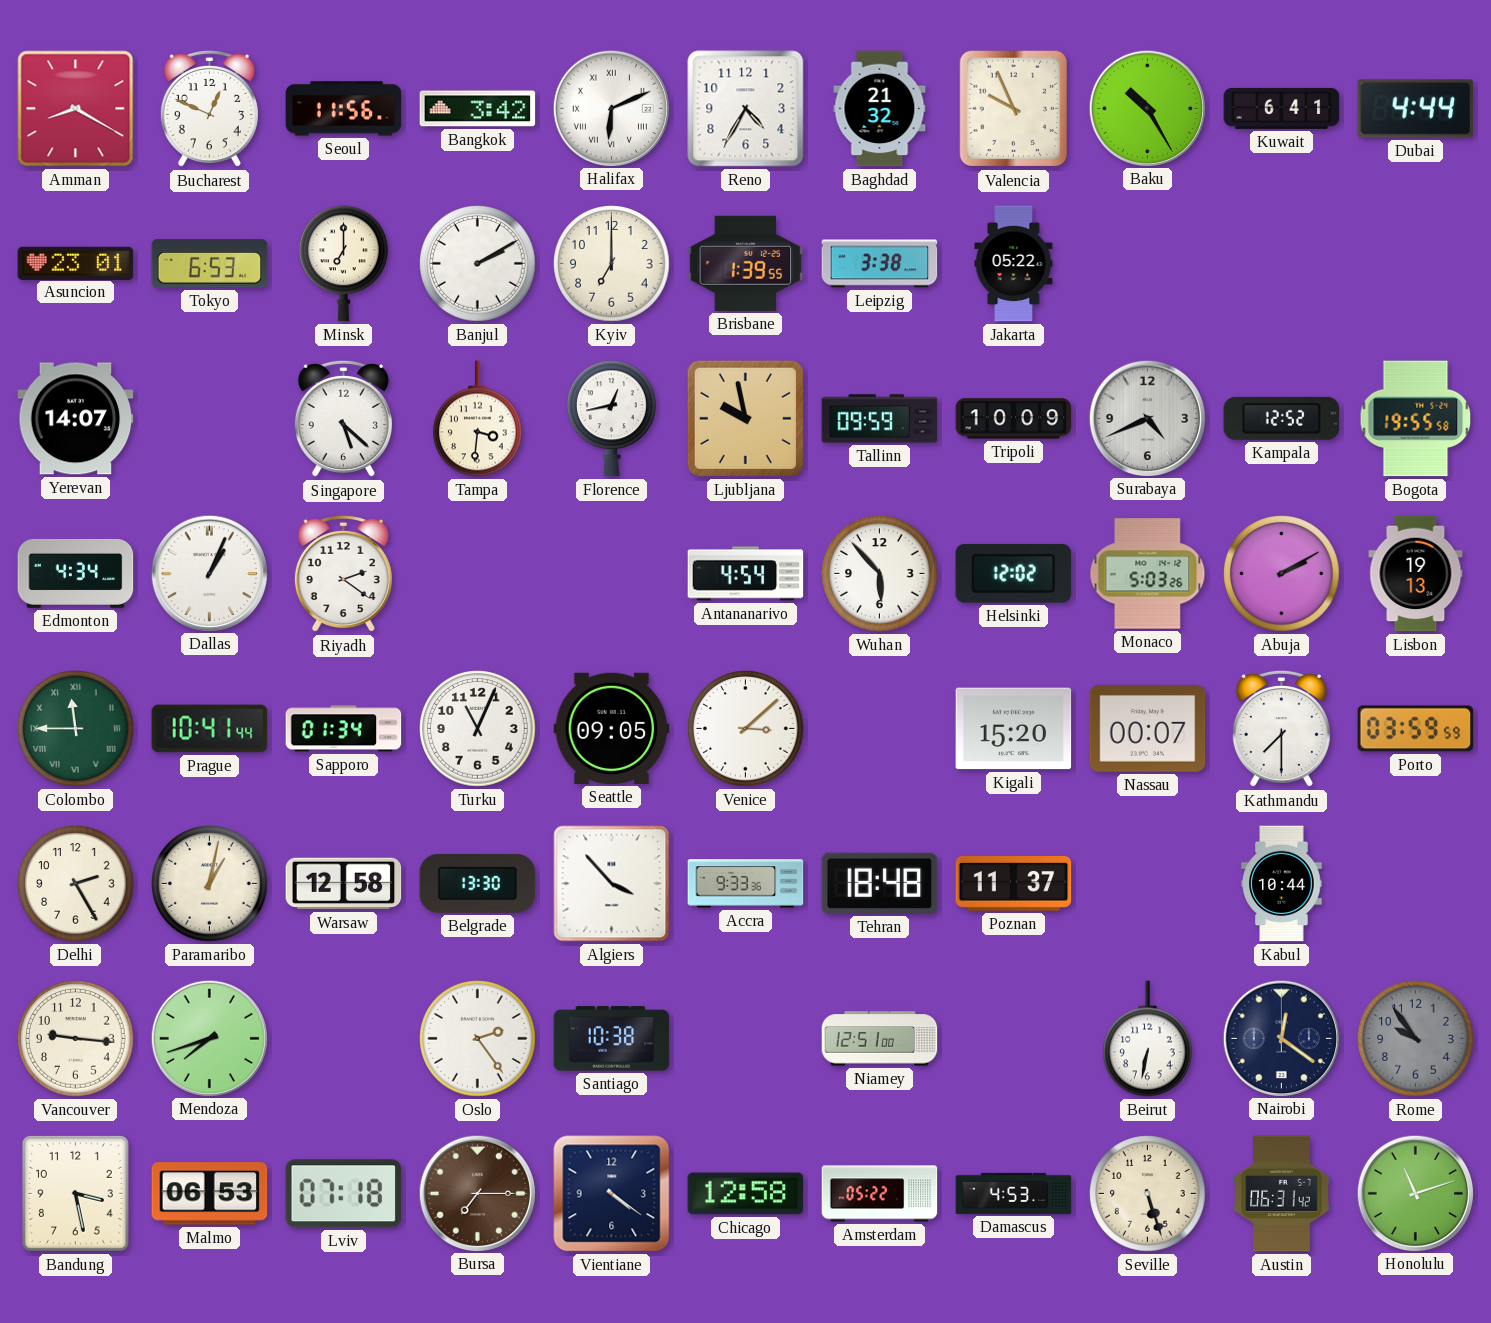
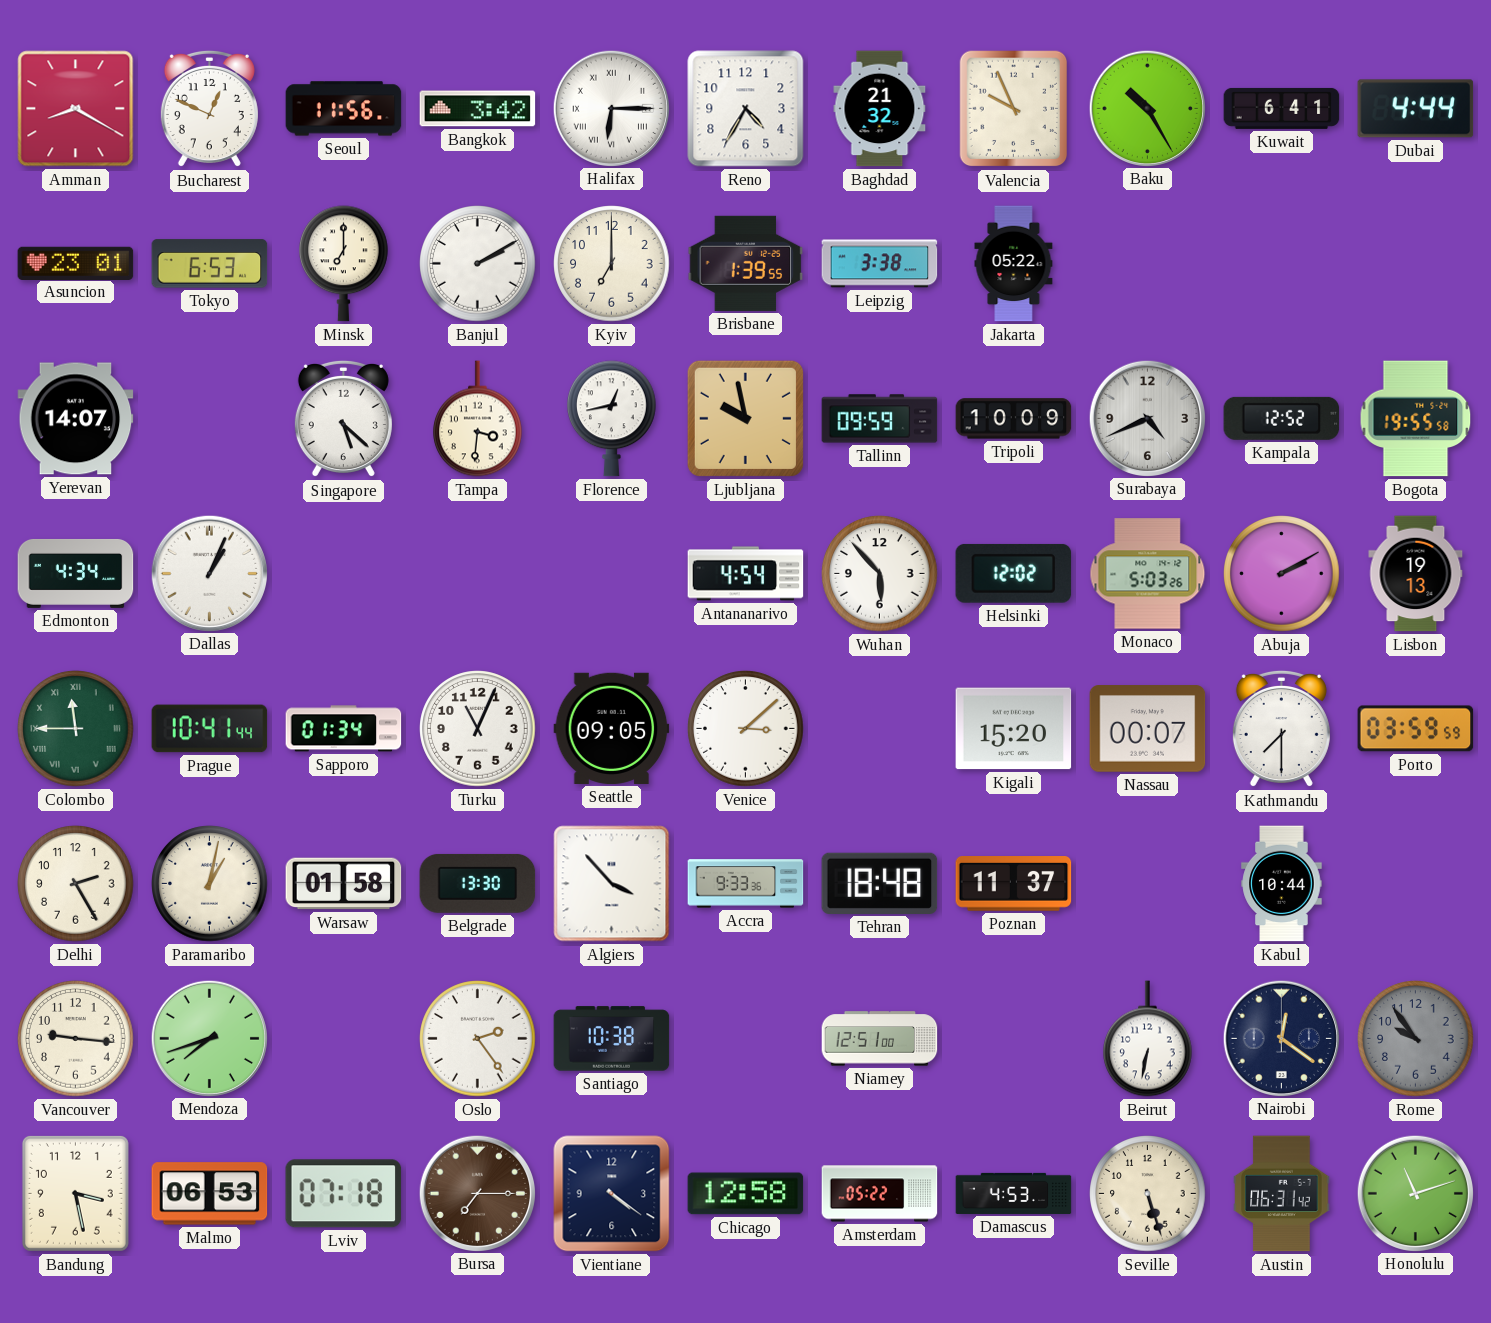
Halifax: 6:11 -> 6:15
Riyadh: 2:21 -> none
Warsaw: 12:58 -> 01:58
